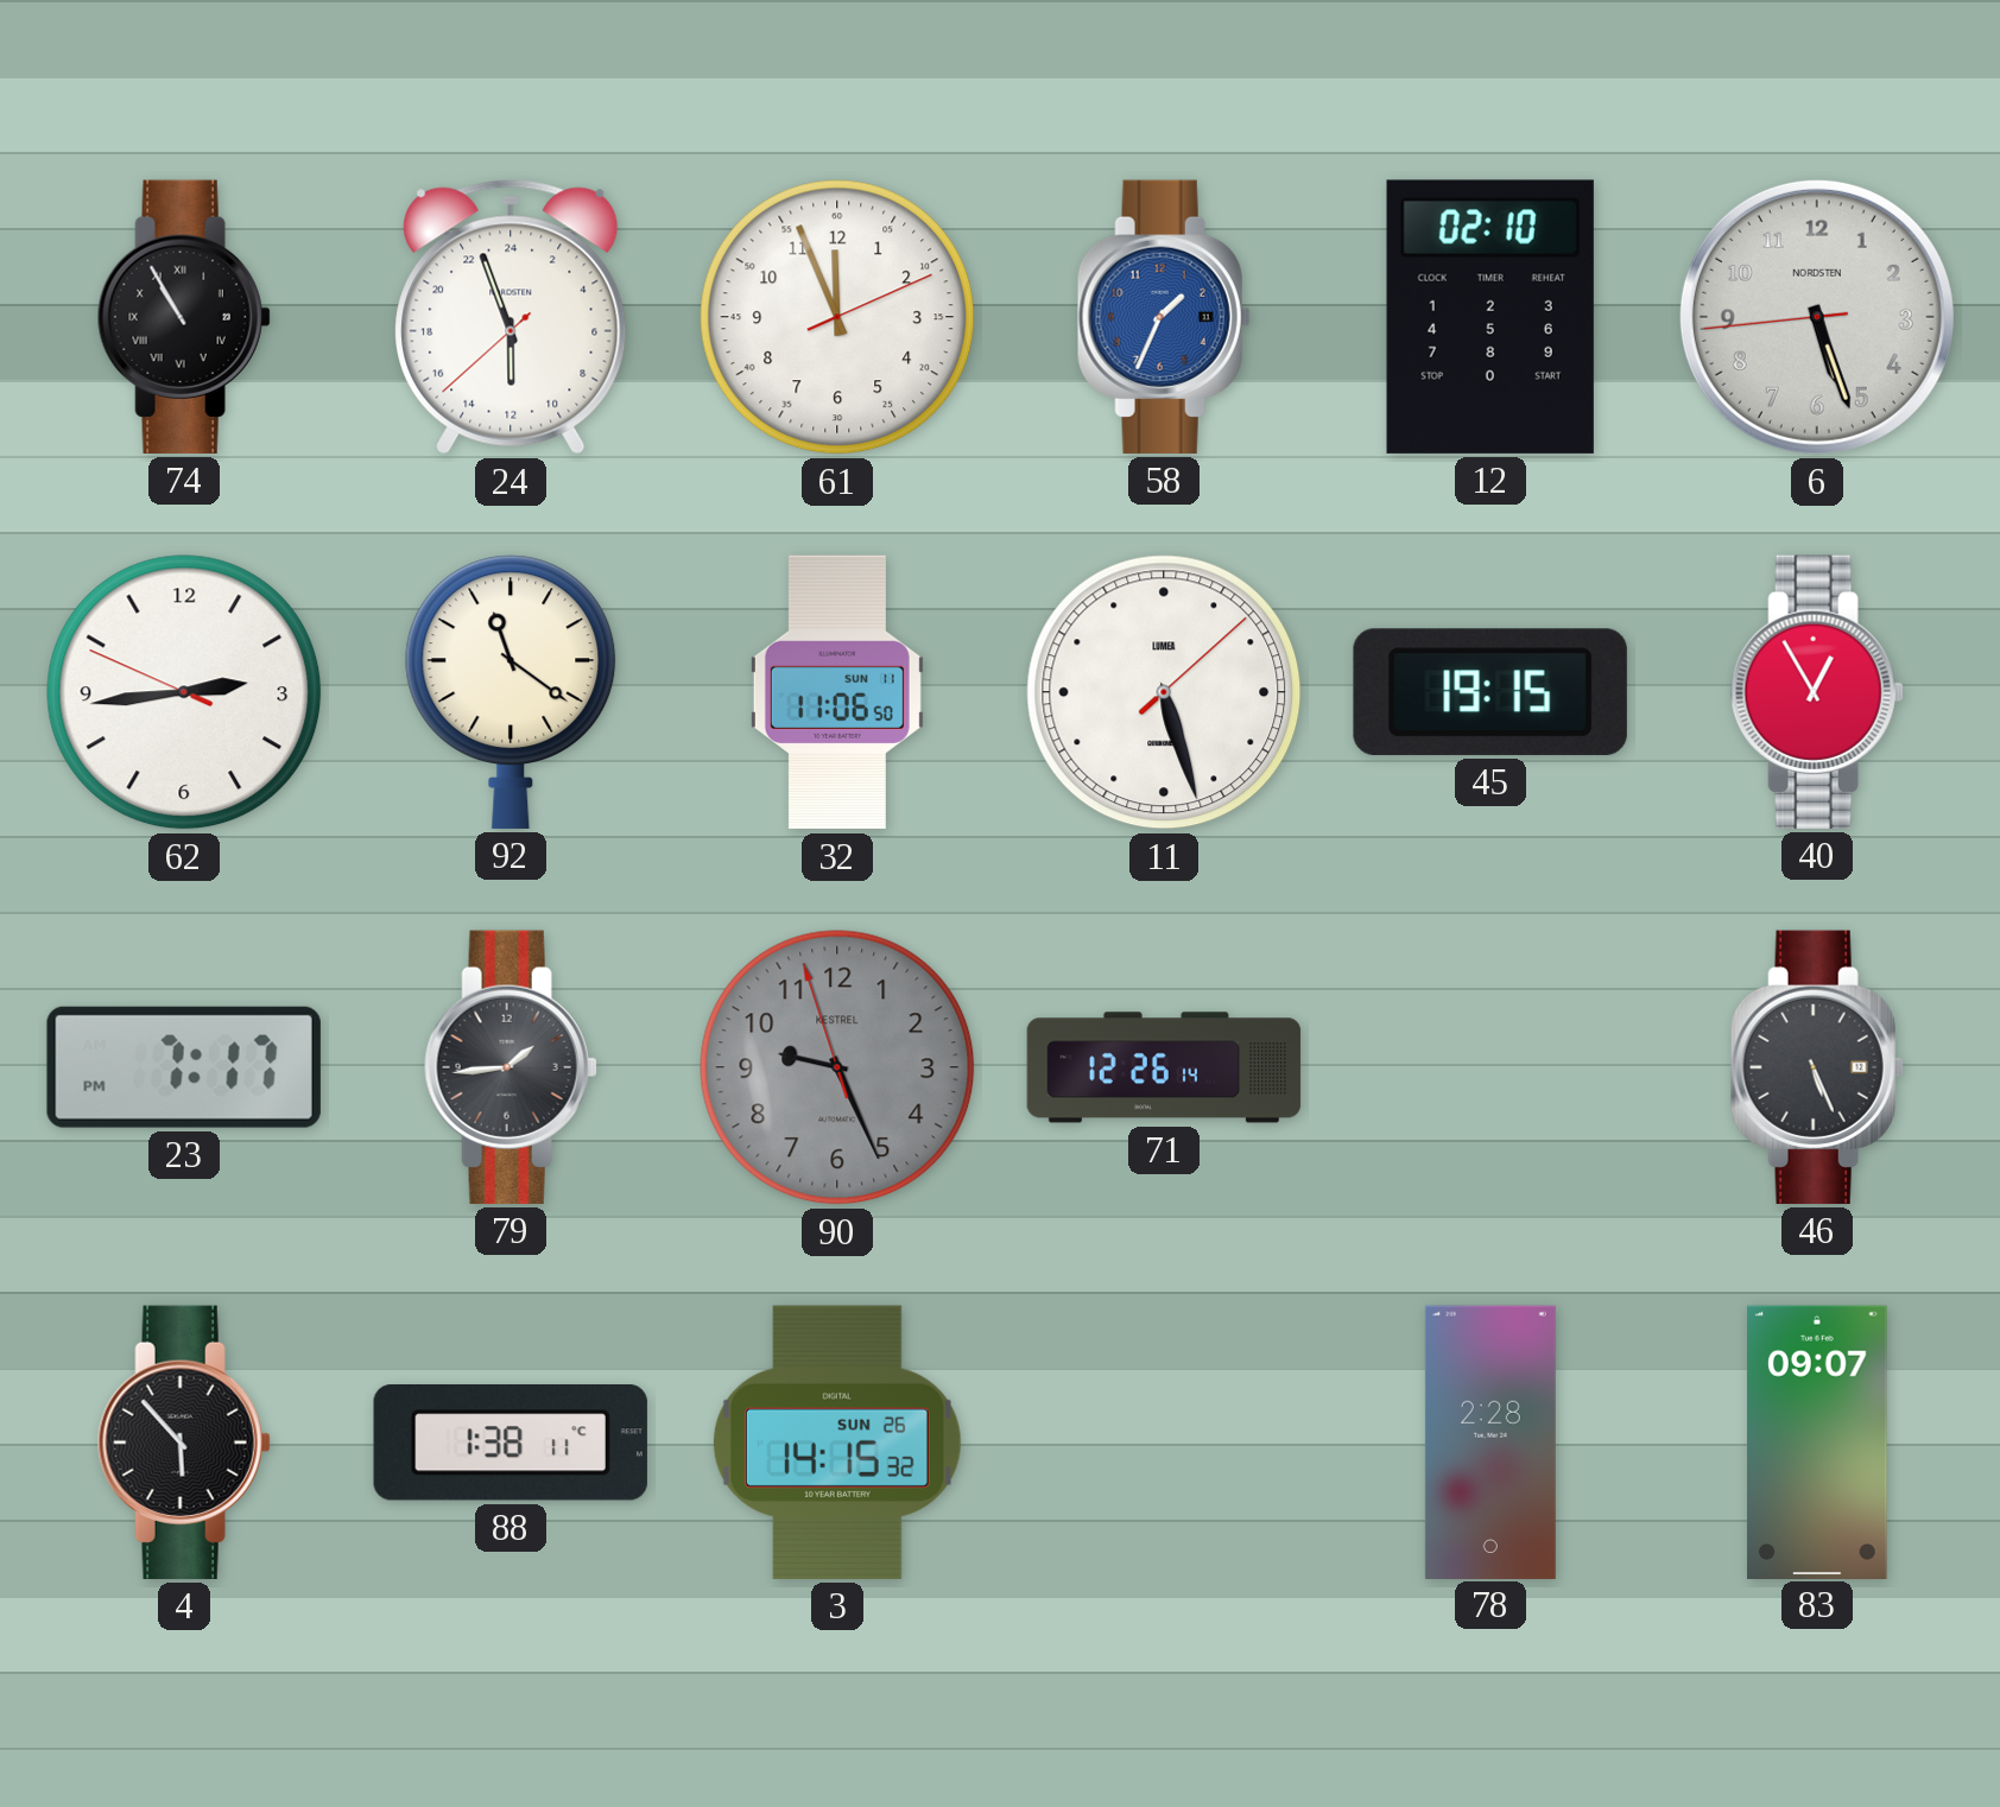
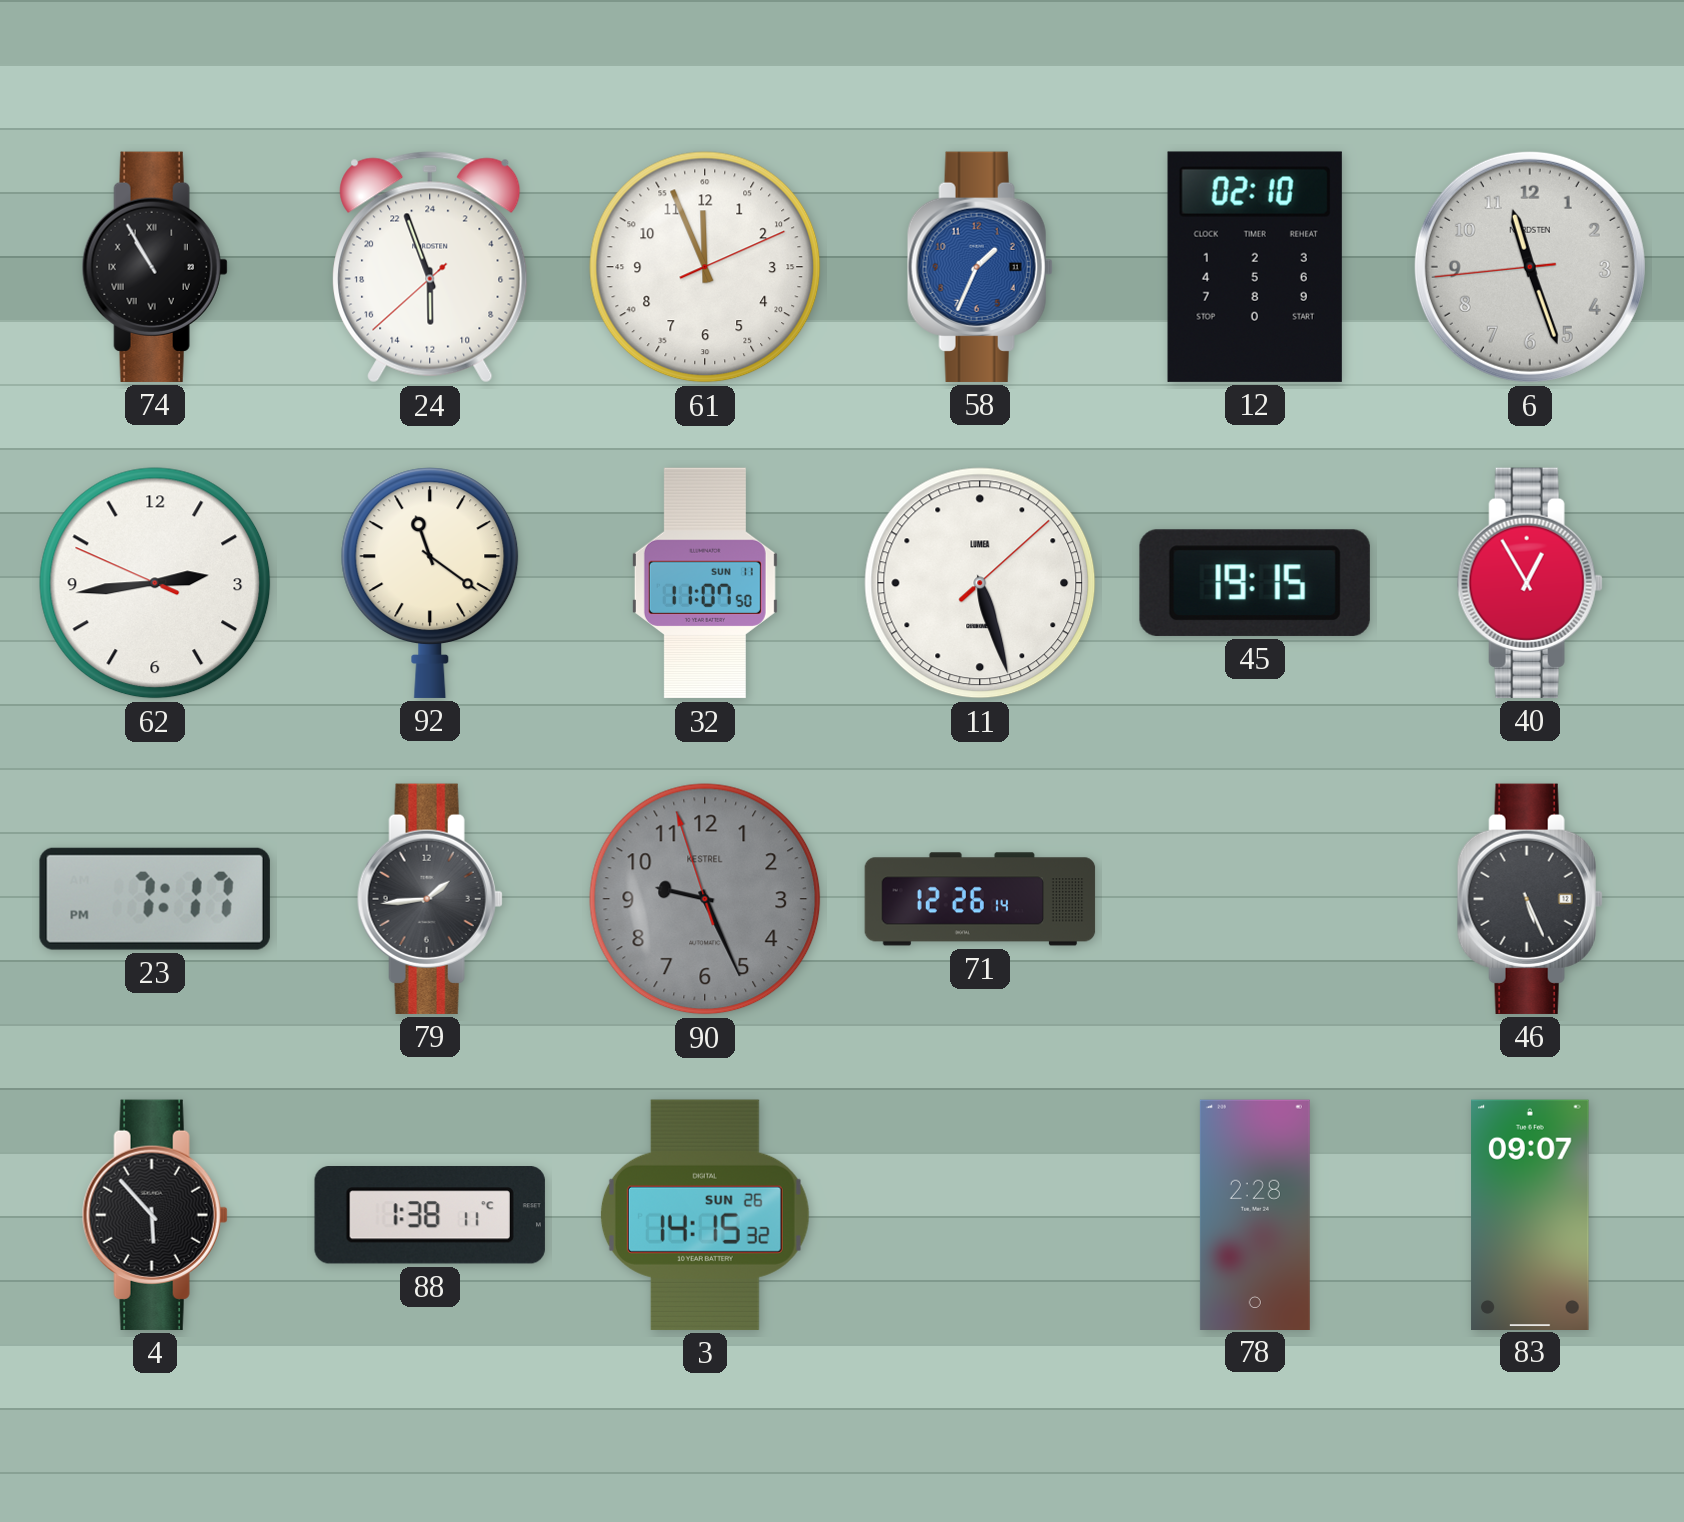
6: 5:26 -> 11:26
32: 11:06 -> 11:07
